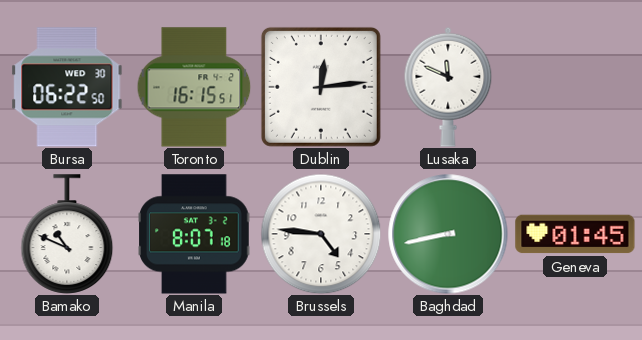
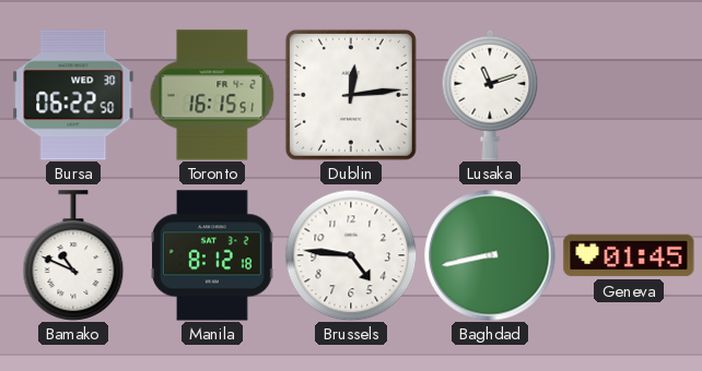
Lusaka: 11:49 -> 11:12
Manila: 8:07 -> 8:12
